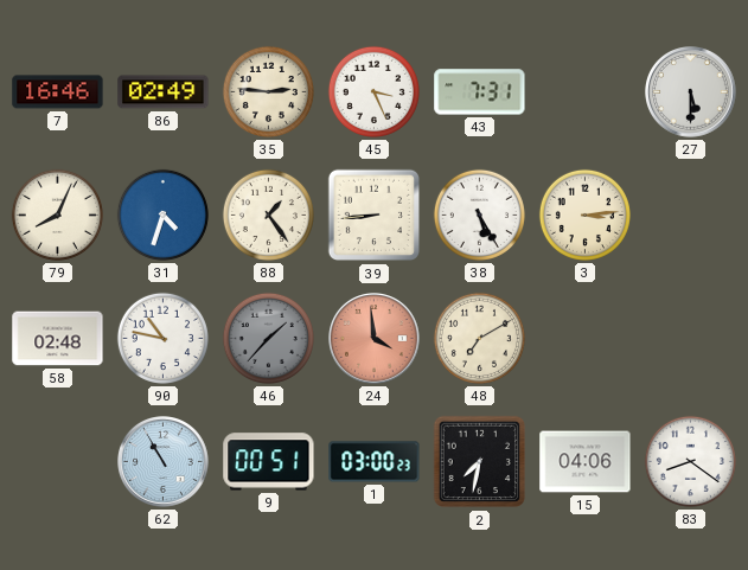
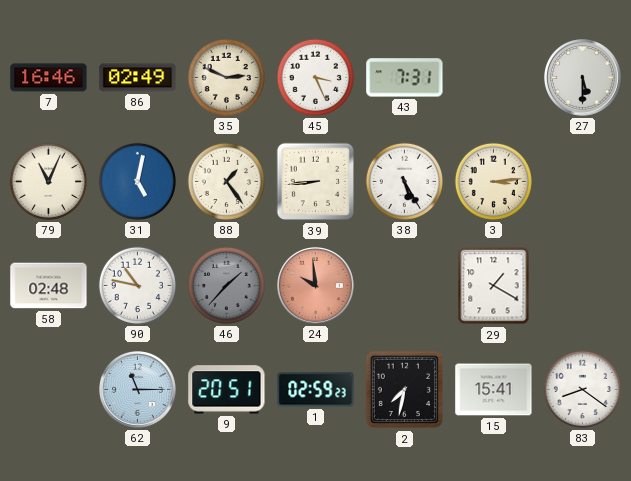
35: 2:46 -> 2:49
79: 8:04 -> 11:04
31: 4:33 -> 5:02
24: 3:59 -> 9:59
48: 7:10 -> none
29: none -> 1:20
62: 10:55 -> 11:15
9: 00:51 -> 20:51
1: 03:00 -> 02:59
15: 04:06 -> 15:41
